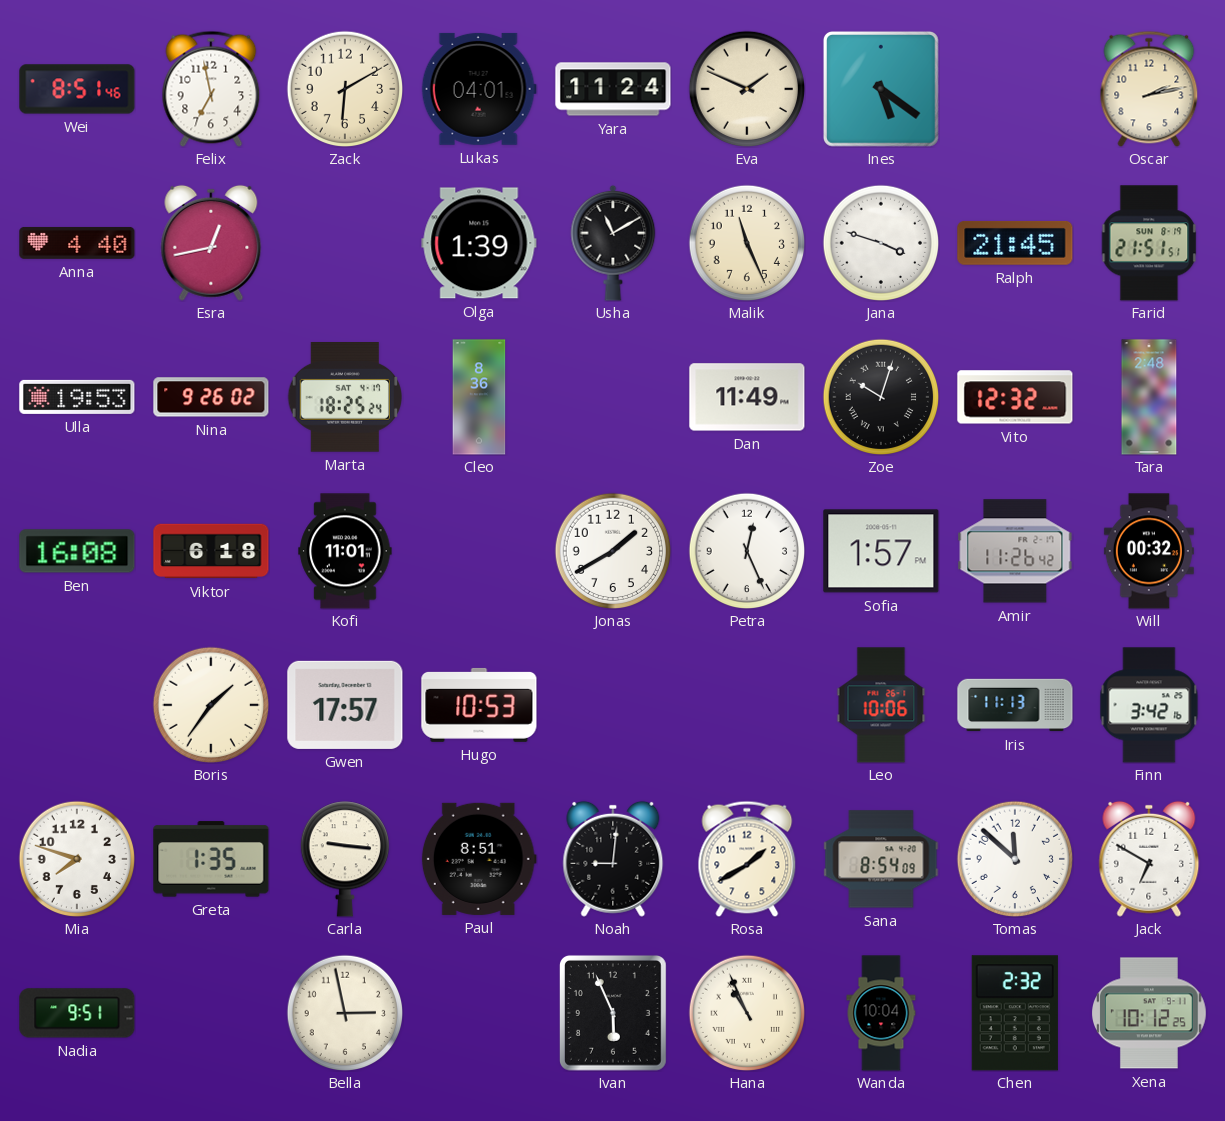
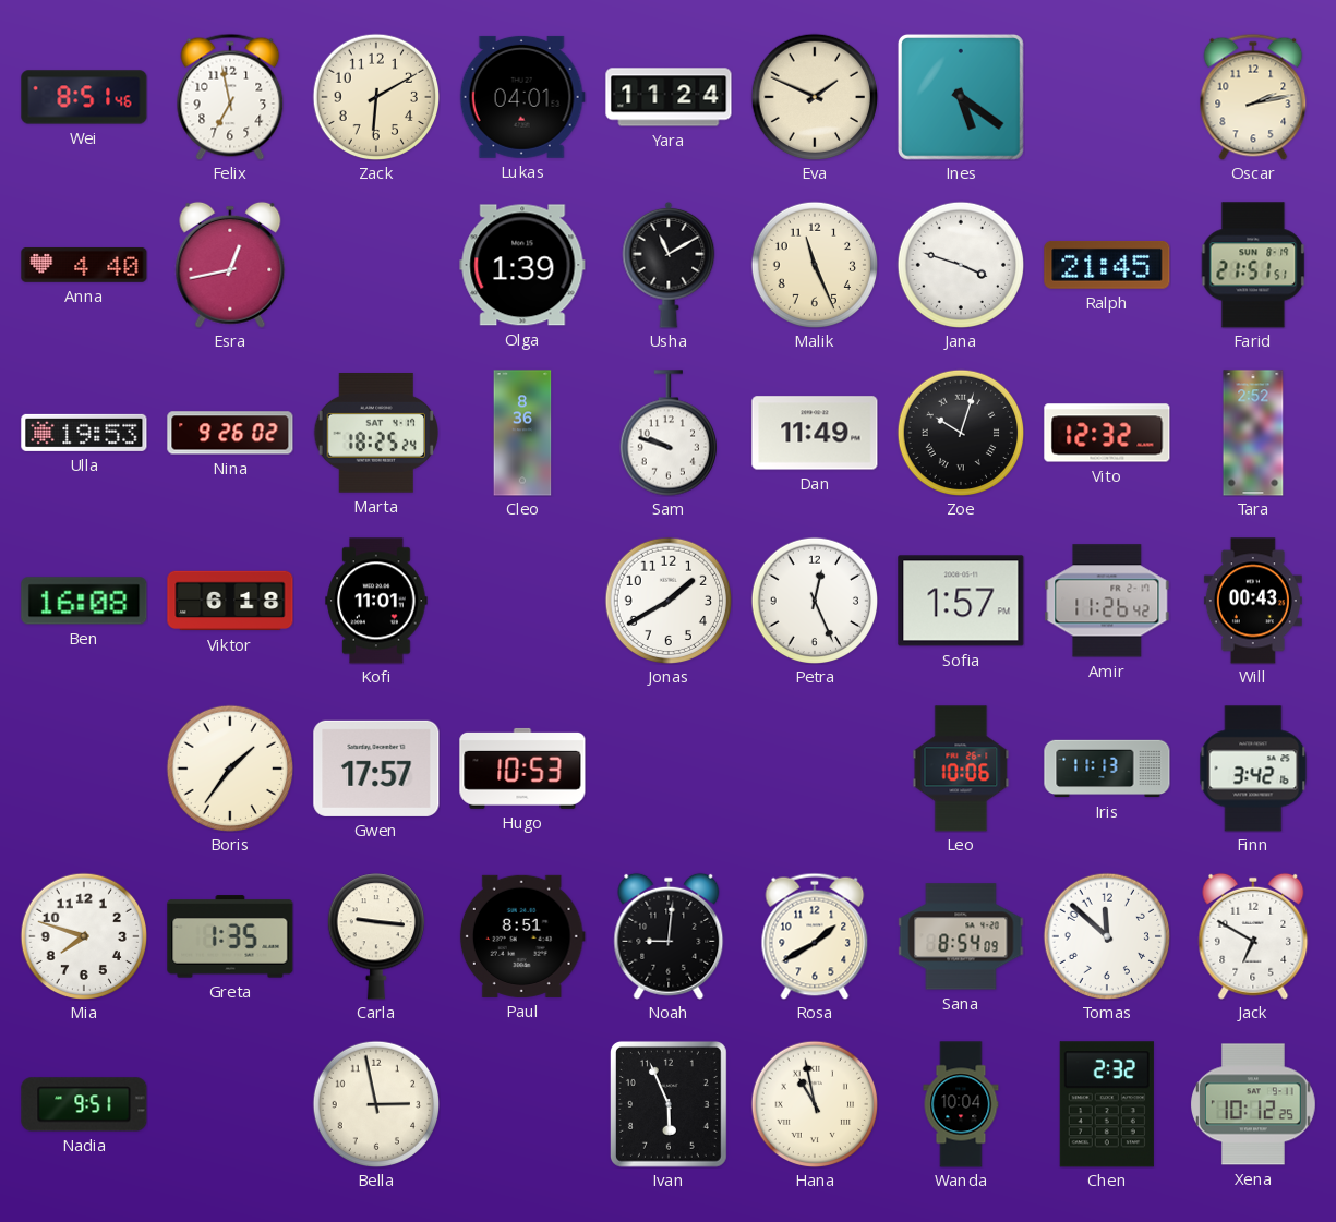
Sam: none -> 9:48
Tara: 2:48 -> 2:52
Will: 00:32 -> 00:43
Hana: 10:56 -> 10:58
